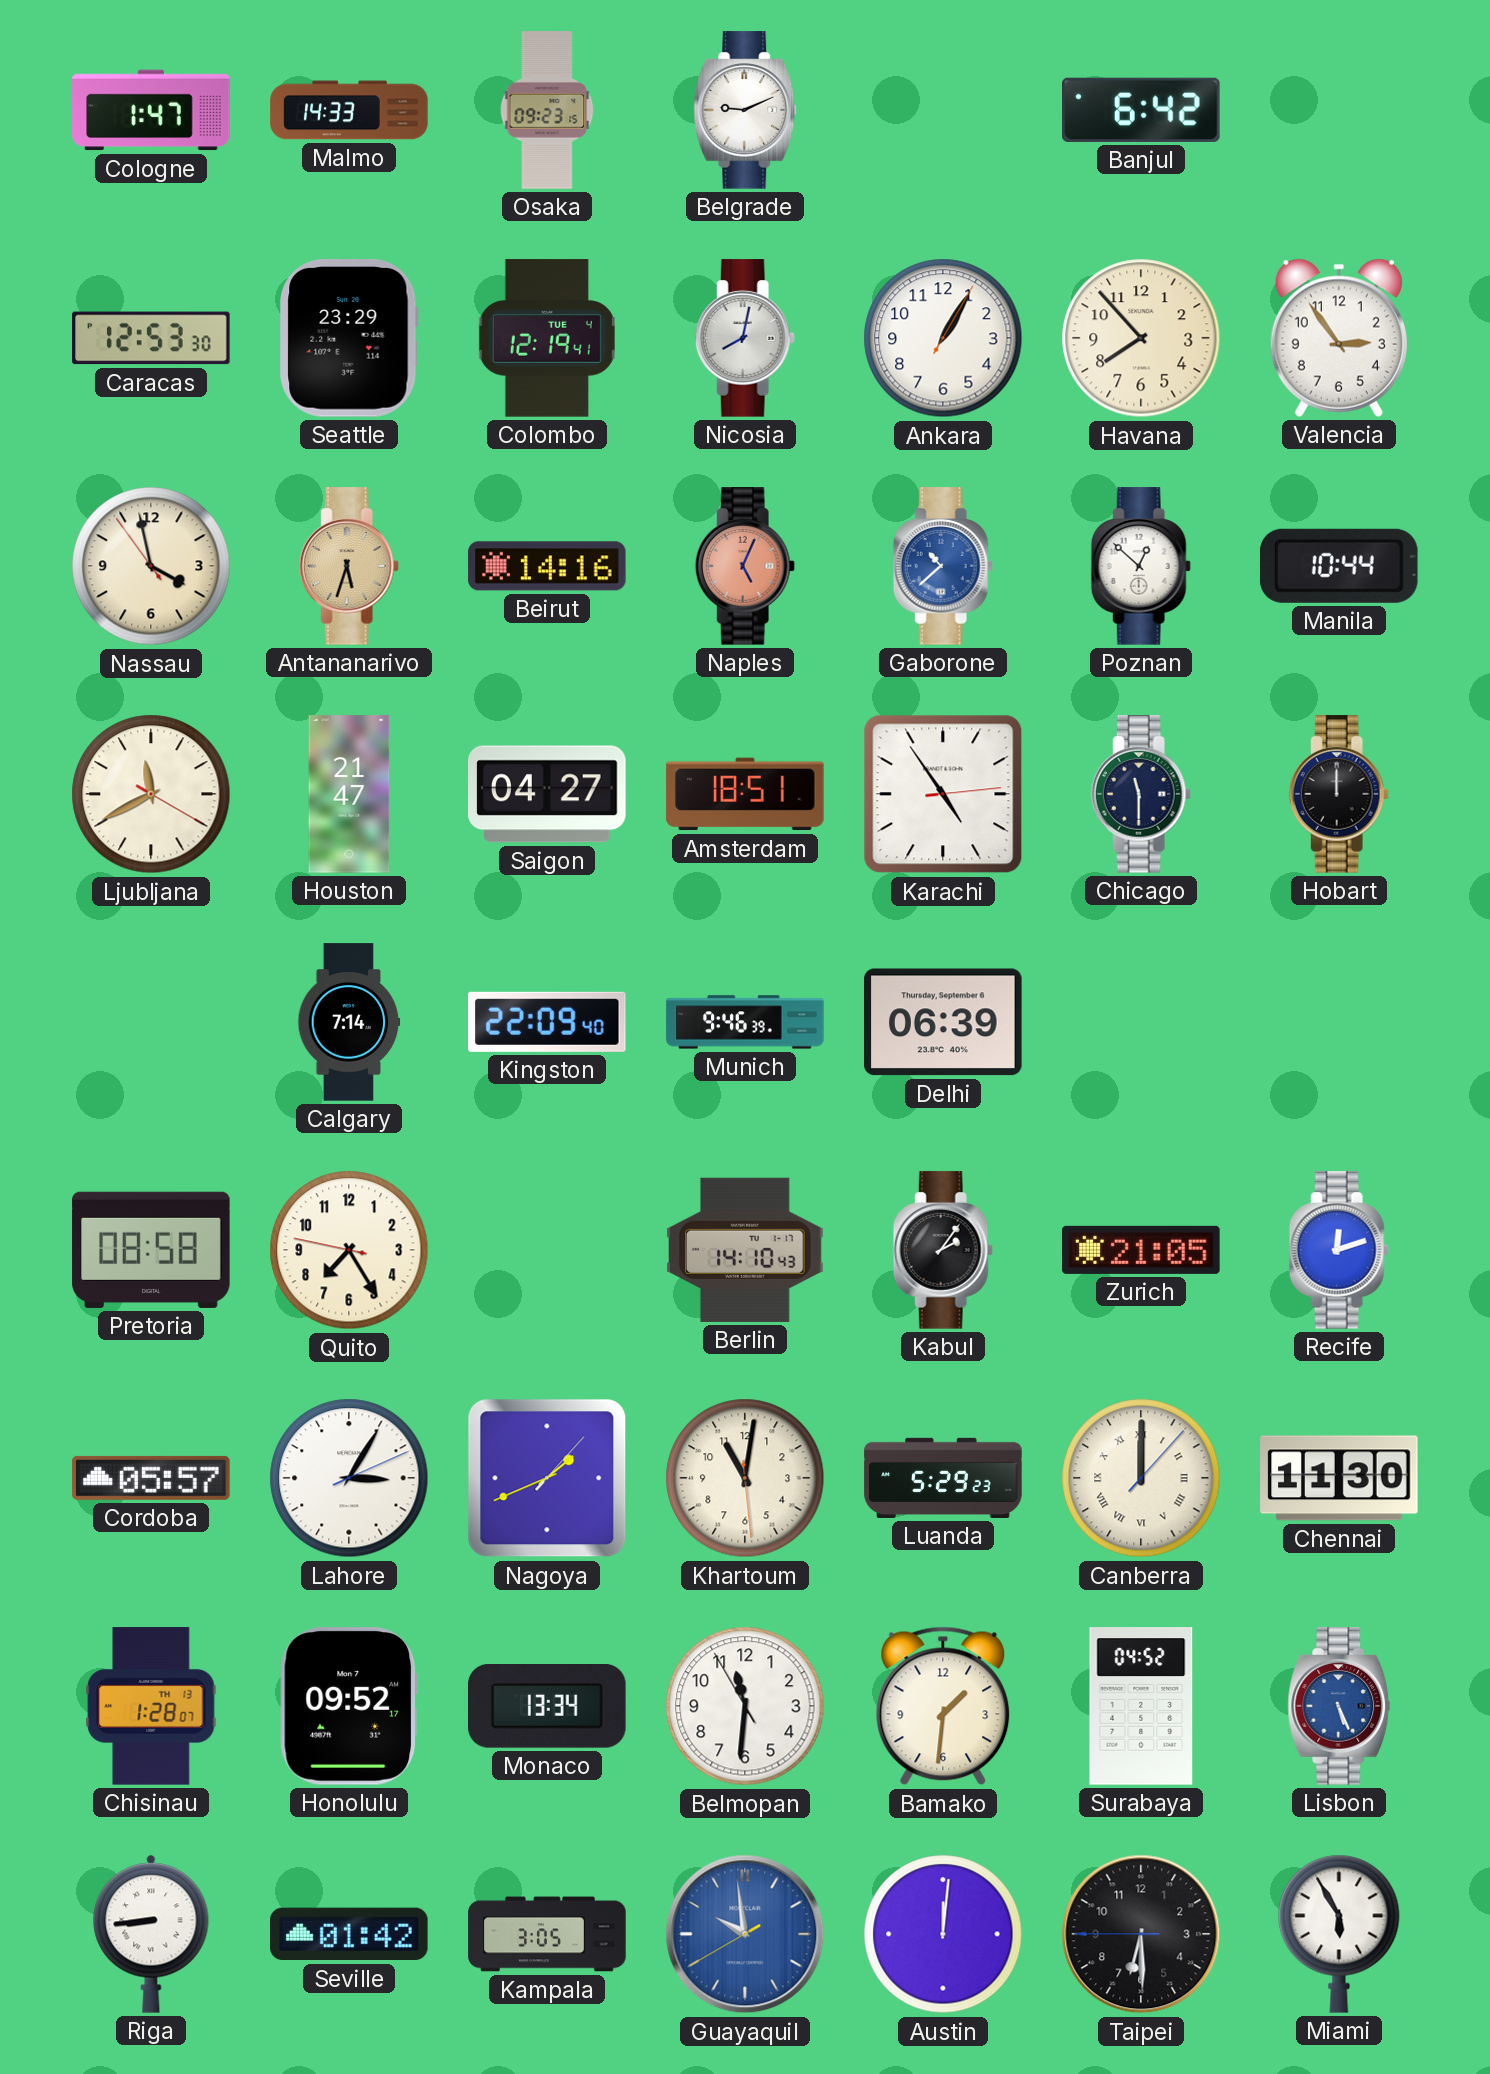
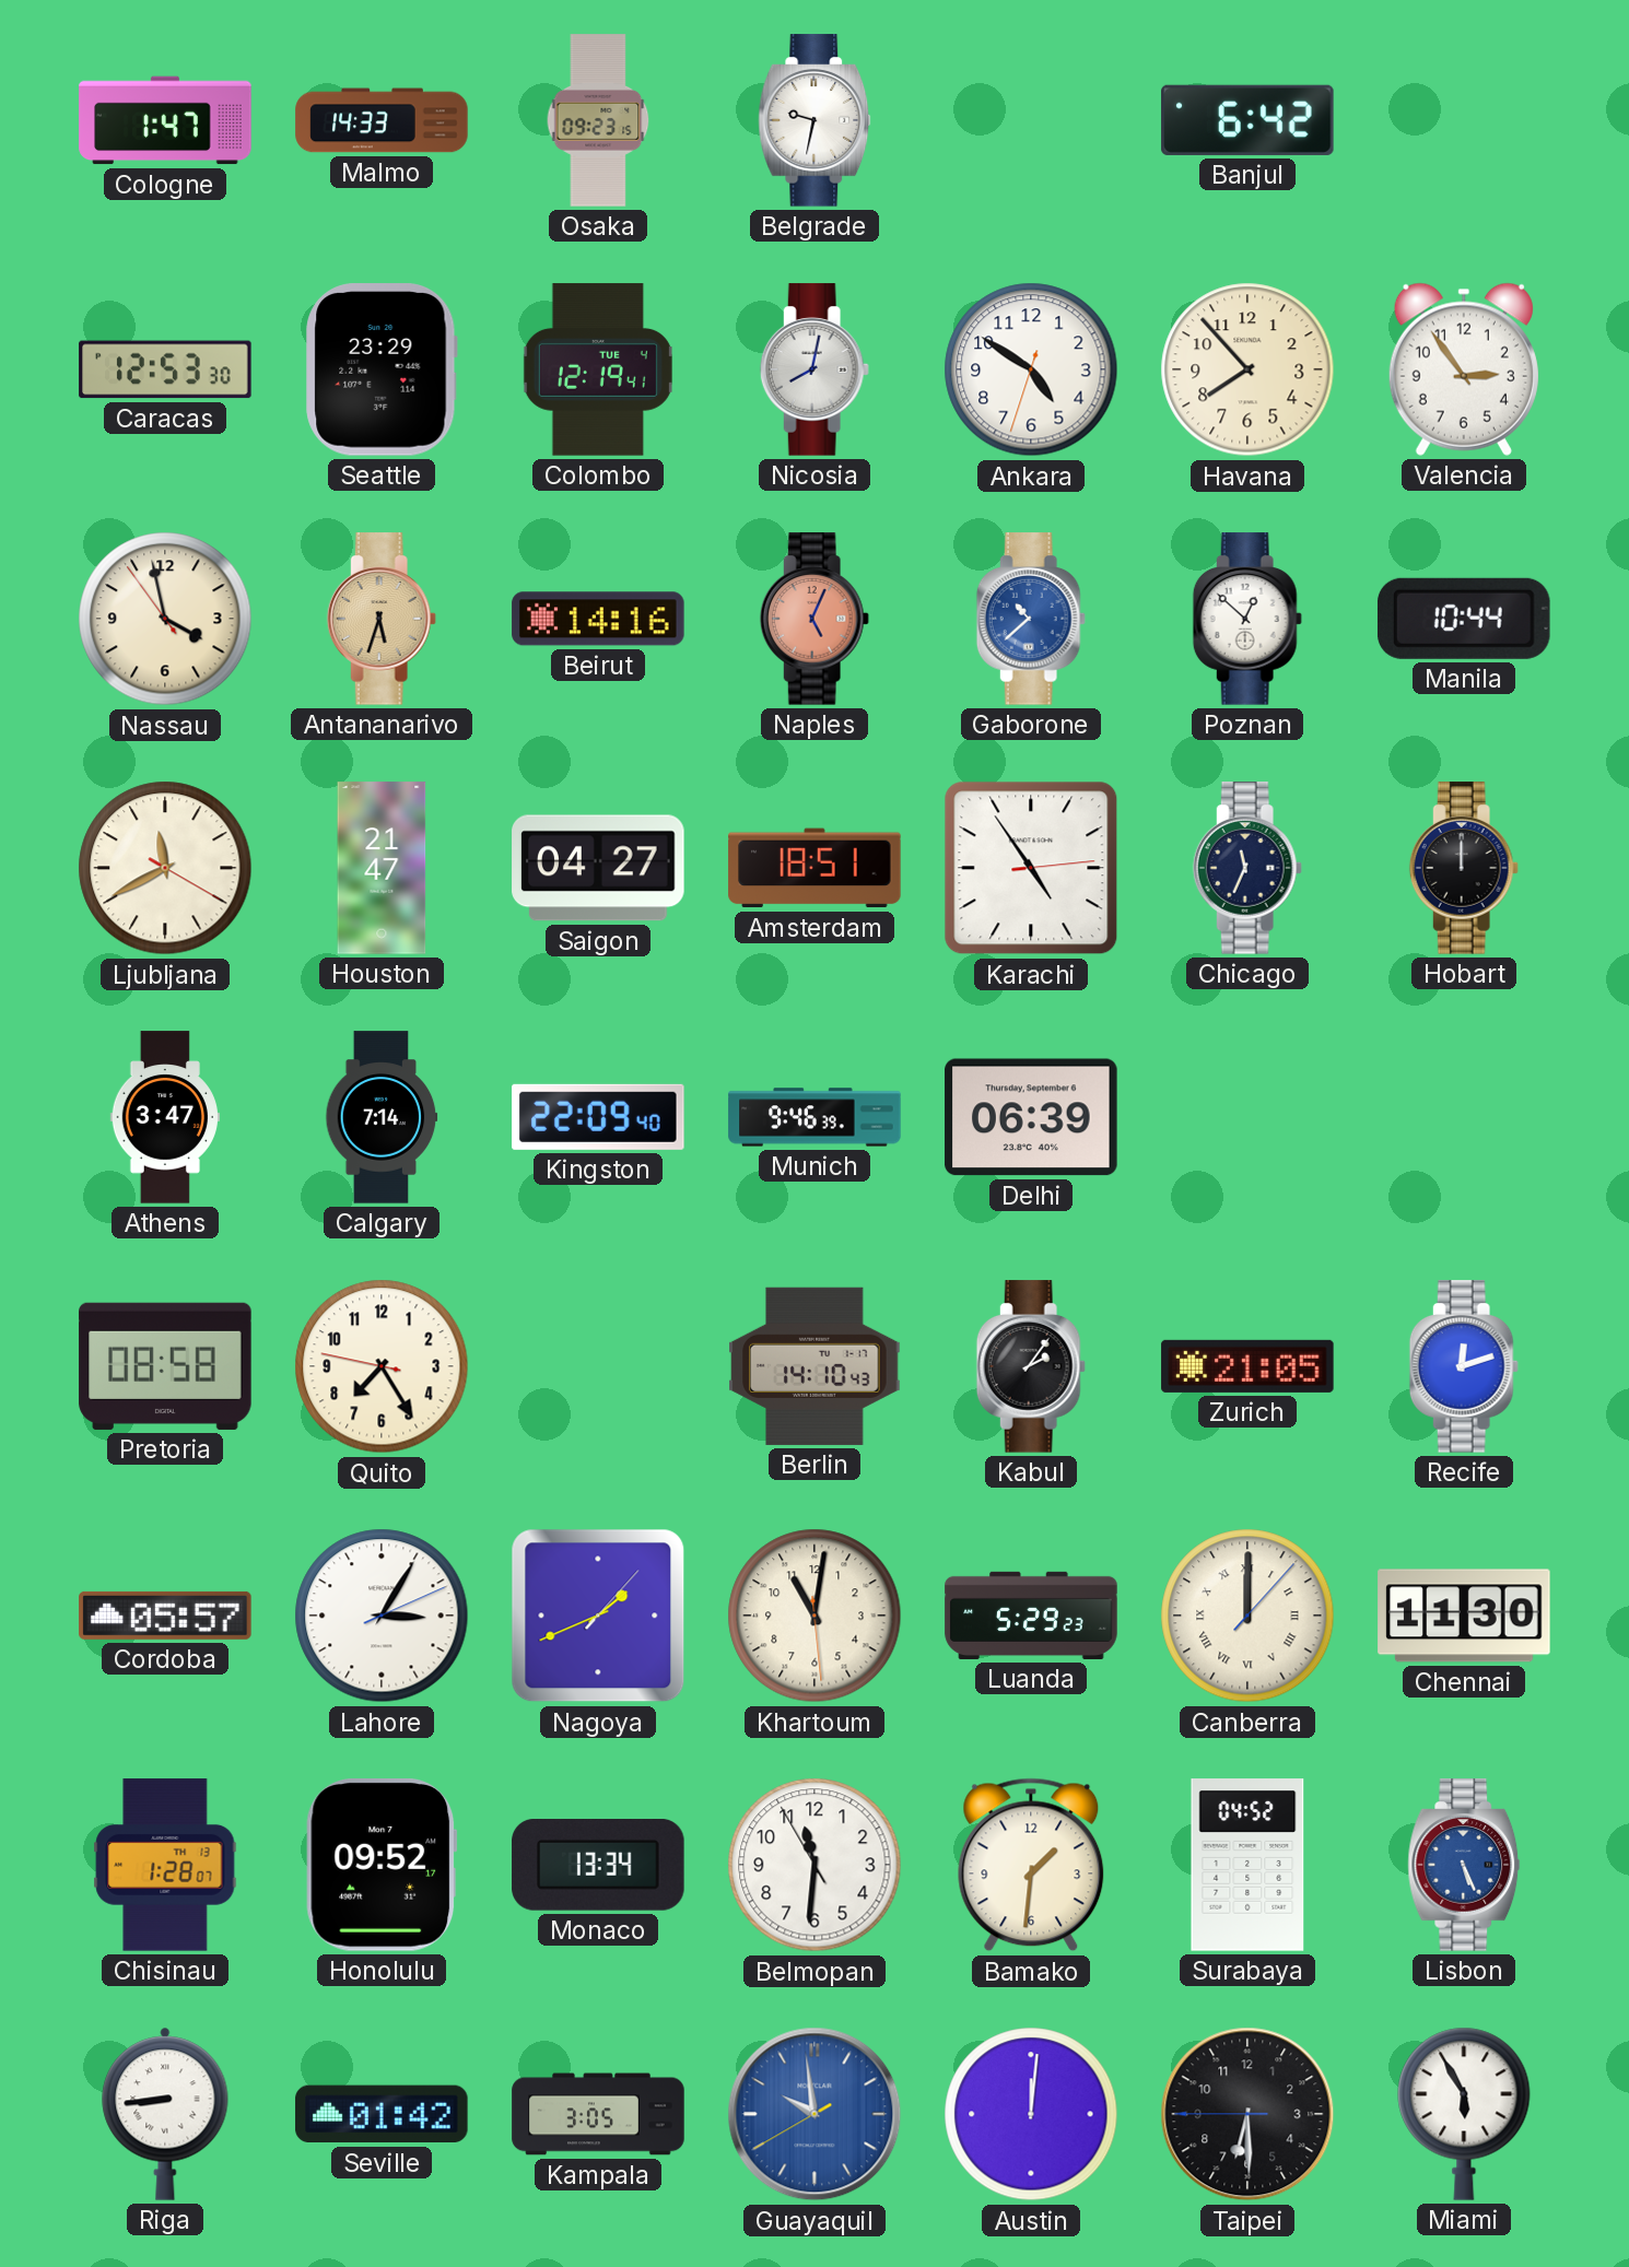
Belgrade: 9:11 -> 9:32
Ankara: 1:05 -> 4:50
Chicago: 11:30 -> 11:34
Athens: none -> 3:47
